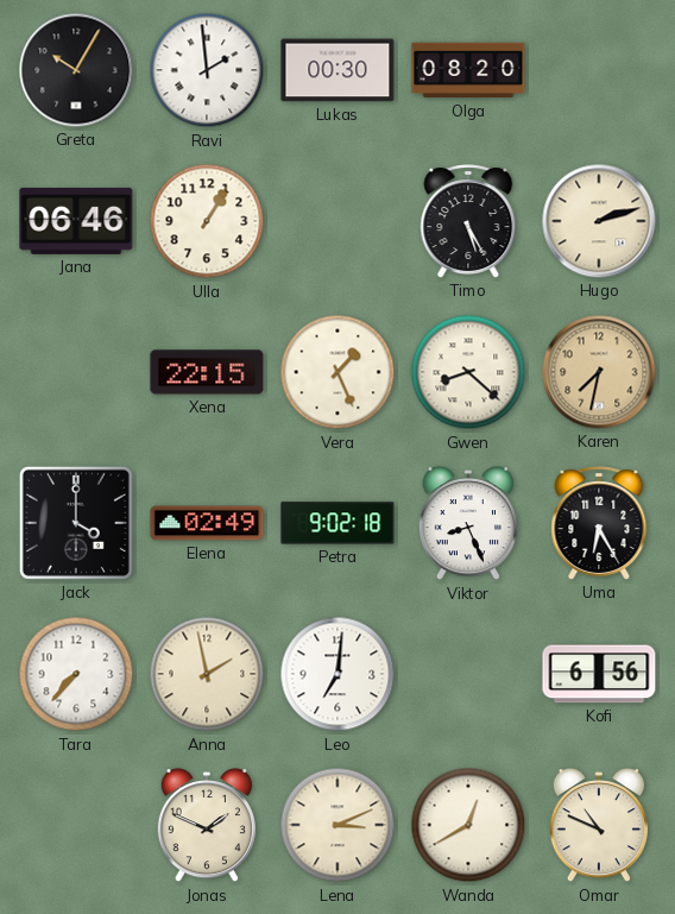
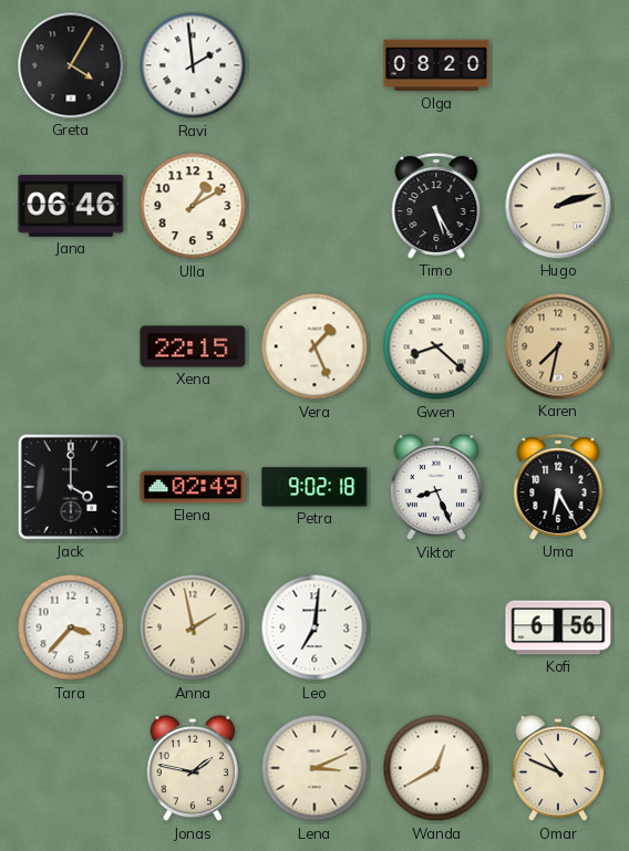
Greta: 10:05 -> 4:05
Lukas: 00:30 -> none
Ulla: 1:05 -> 1:10
Tara: 7:37 -> 3:37
Jonas: 1:49 -> 1:47
